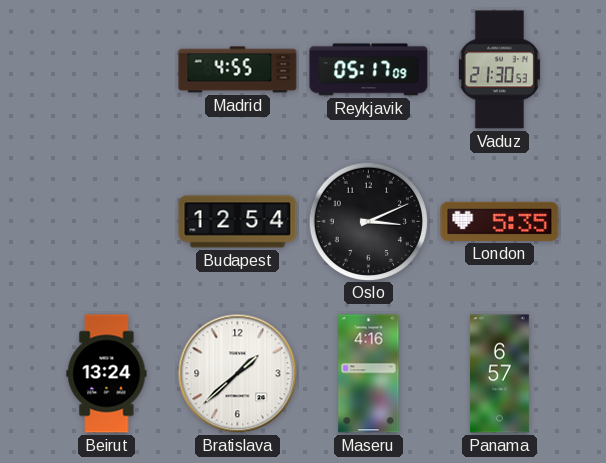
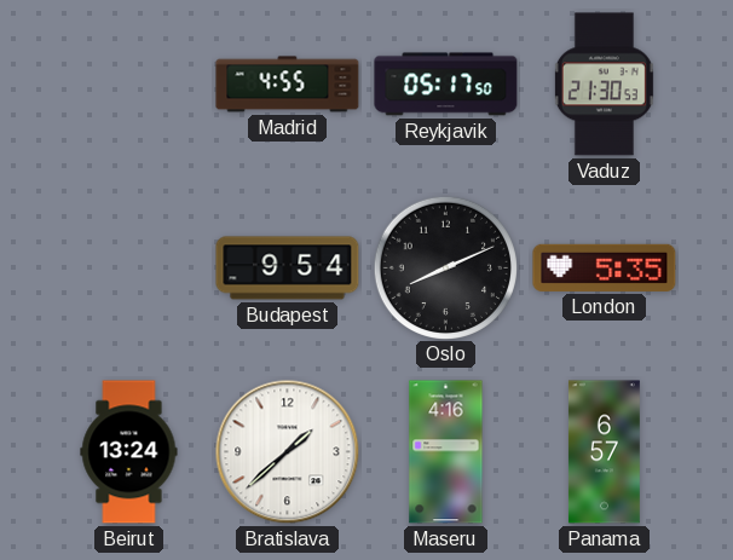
Reykjavik: 05:17:09 -> 05:17:50
Budapest: 12:54 -> 9:54
Oslo: 3:11 -> 8:11
